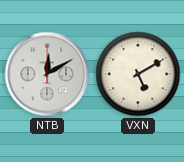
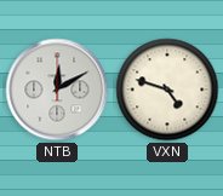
VXN: 5:10 -> 4:48
